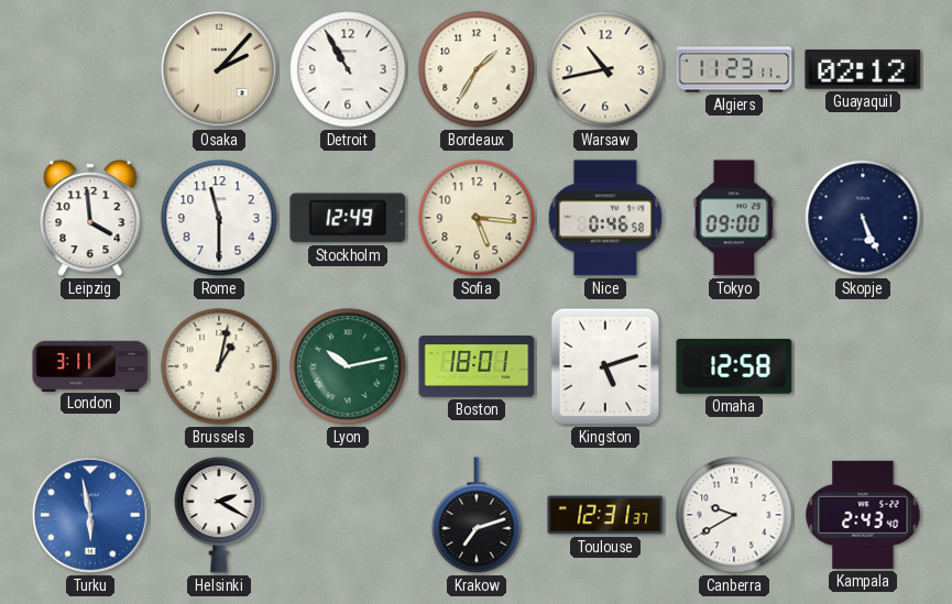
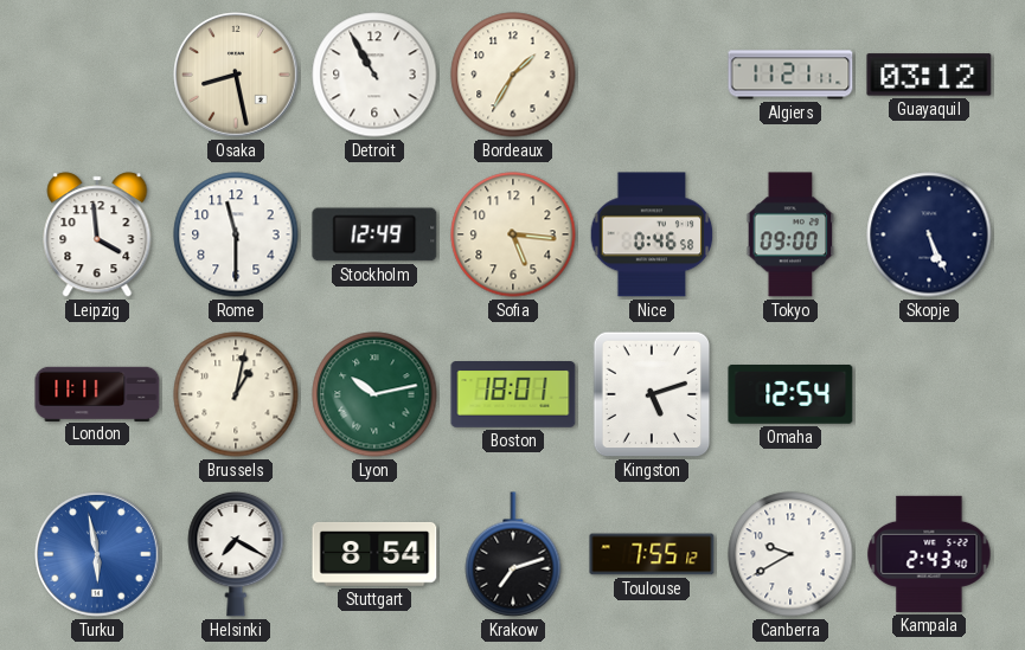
Osaka: 2:07 -> 8:28
Warsaw: 10:43 -> none
Algiers: 11:23 -> 11:21
Guayaquil: 02:12 -> 03:12
London: 3:11 -> 11:11
Omaha: 12:58 -> 12:54
Helsinki: 2:20 -> 7:20
Stuttgart: none -> 8:54
Toulouse: 12:31 -> 7:55
